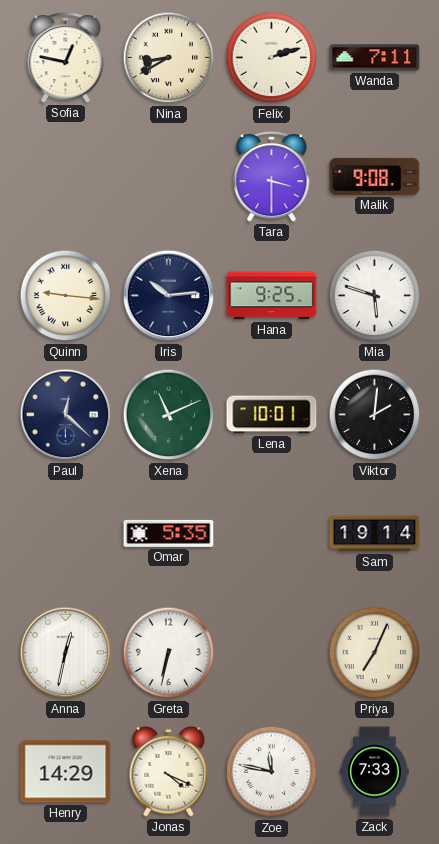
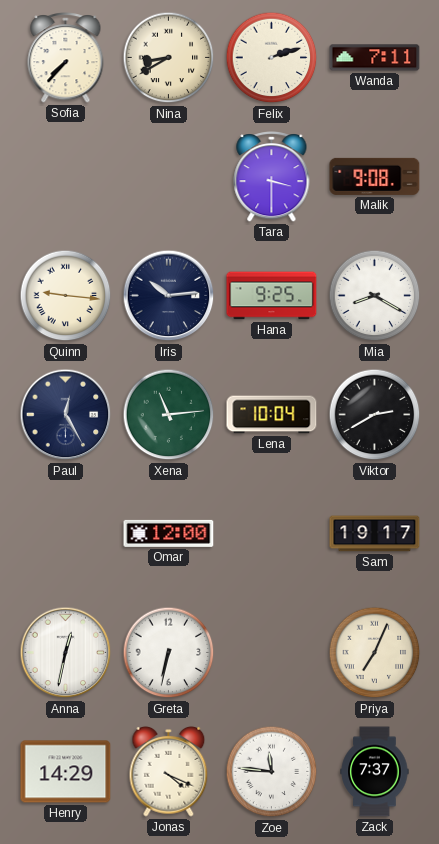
Sofia: 12:47 -> 7:37
Mia: 5:48 -> 8:20
Paul: 12:22 -> 12:25
Xena: 11:11 -> 11:14
Lena: 10:01 -> 10:04
Viktor: 2:01 -> 2:40
Omar: 5:35 -> 12:00
Sam: 19:14 -> 19:17
Zoe: 11:47 -> 11:46
Zack: 7:33 -> 7:37
